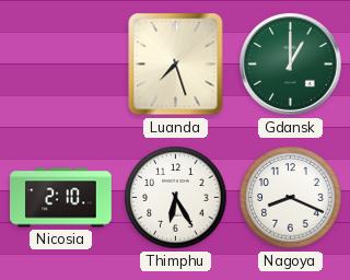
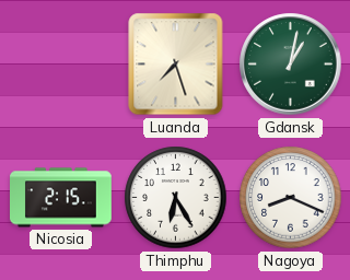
Gdansk: 1:00 -> 1:02
Nicosia: 2:10 -> 2:15
